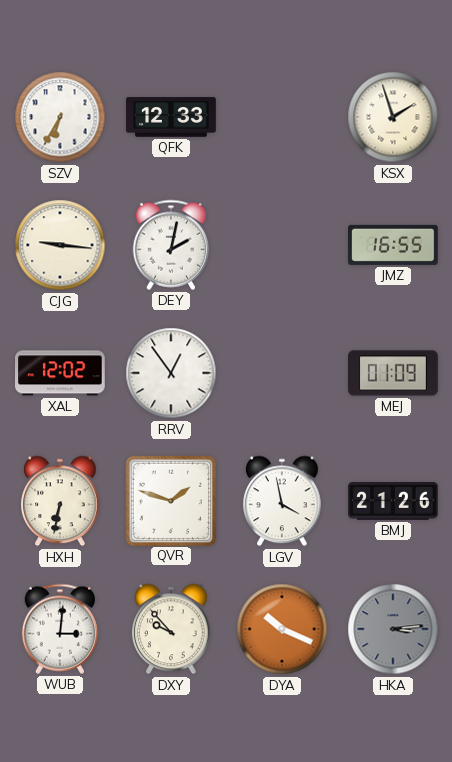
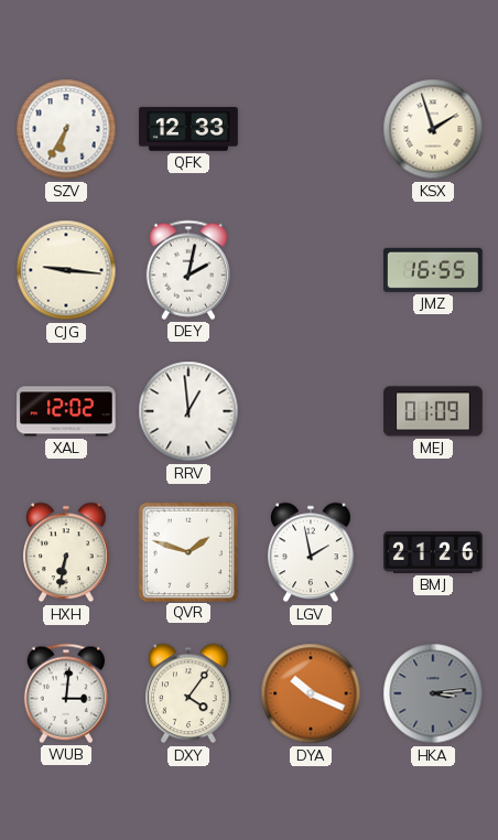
RRV: 12:54 -> 12:59
LGV: 3:58 -> 1:58
DXY: 9:53 -> 4:06
